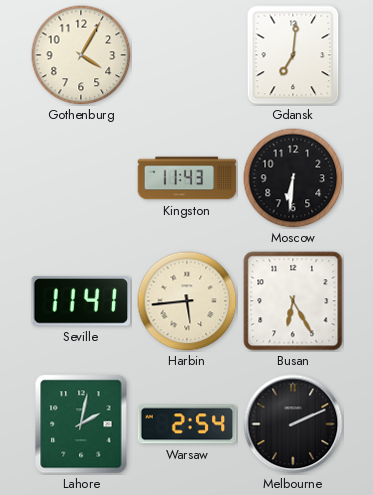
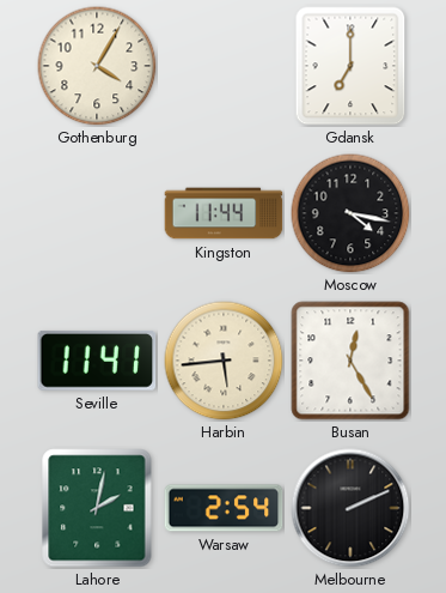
Gdansk: 7:01 -> 7:00
Kingston: 11:43 -> 11:44
Moscow: 6:31 -> 4:17
Busan: 6:25 -> 12:25
